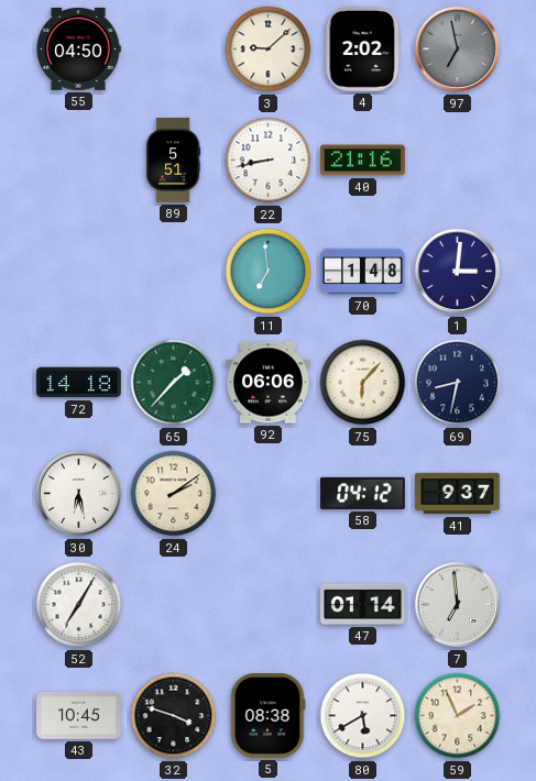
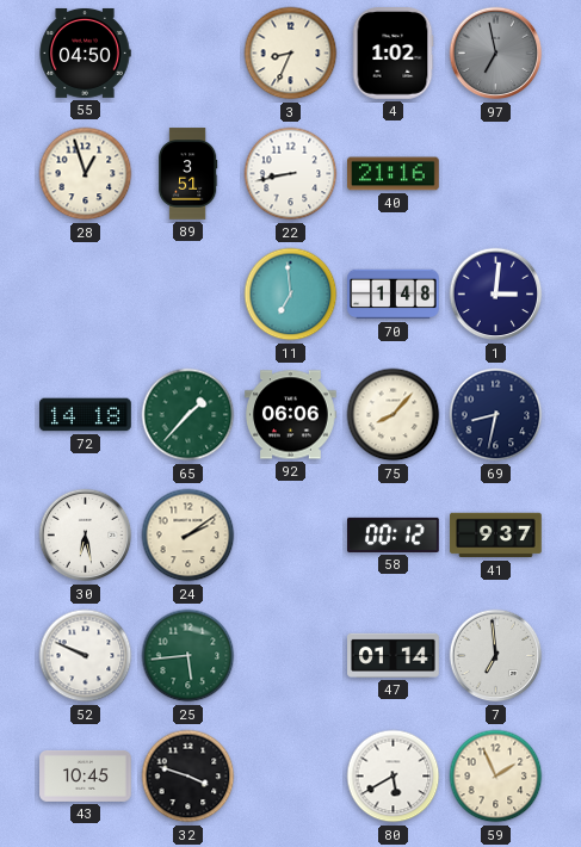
3: 9:08 -> 8:34
4: 2:02 -> 1:02
28: none -> 12:57
89: 5:51 -> 3:51
75: 6:07 -> 8:07
58: 04:12 -> 00:12
52: 7:05 -> 9:49
25: none -> 5:44
5: 08:38 -> none
